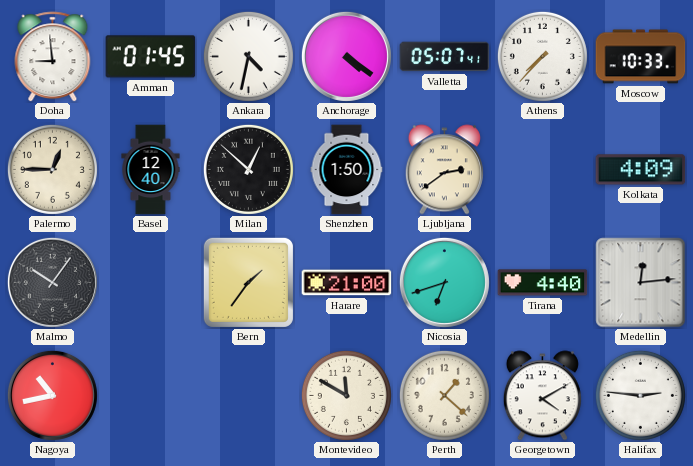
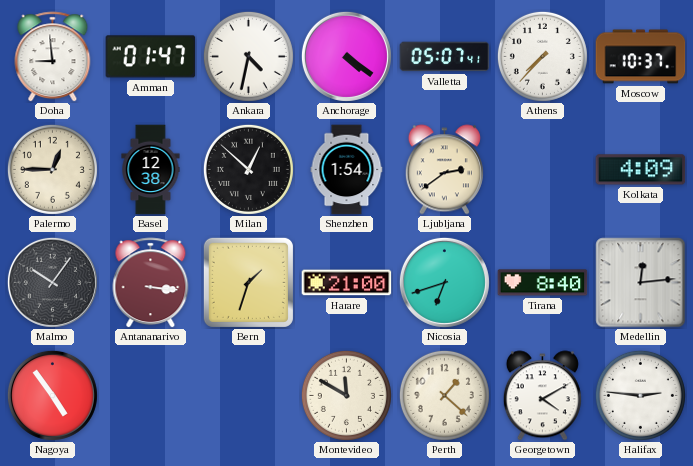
Amman: 01:45 -> 01:47
Moscow: 10:33 -> 10:37
Basel: 12:40 -> 12:38
Shenzhen: 1:50 -> 1:54
Antananarivo: none -> 3:16
Bern: 1:36 -> 1:33
Tirana: 4:40 -> 8:40
Nagoya: 10:43 -> 4:54
